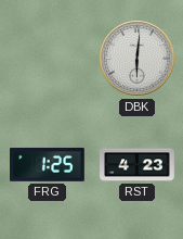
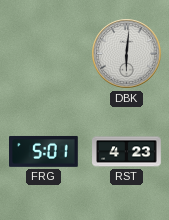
FRG: 1:25 -> 5:01
